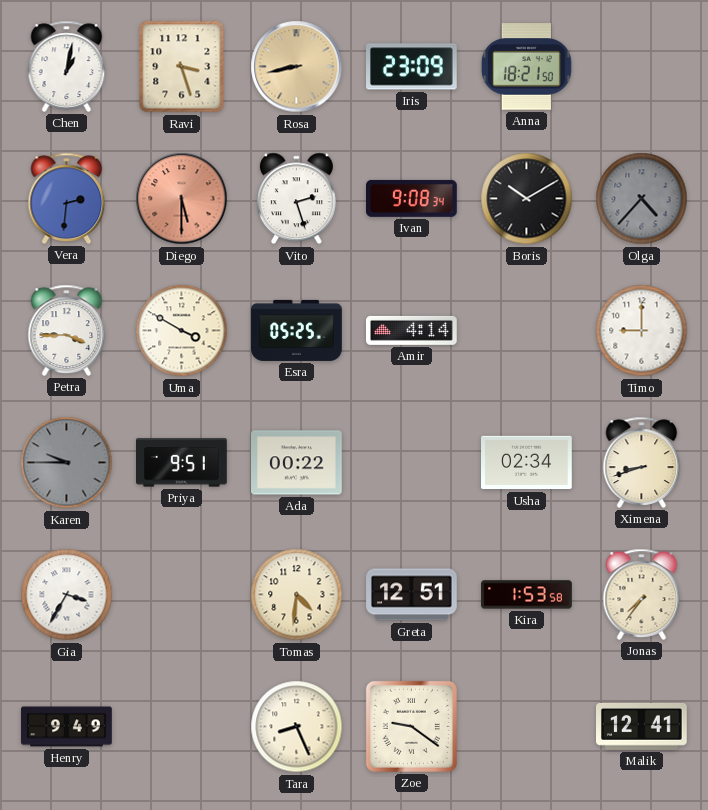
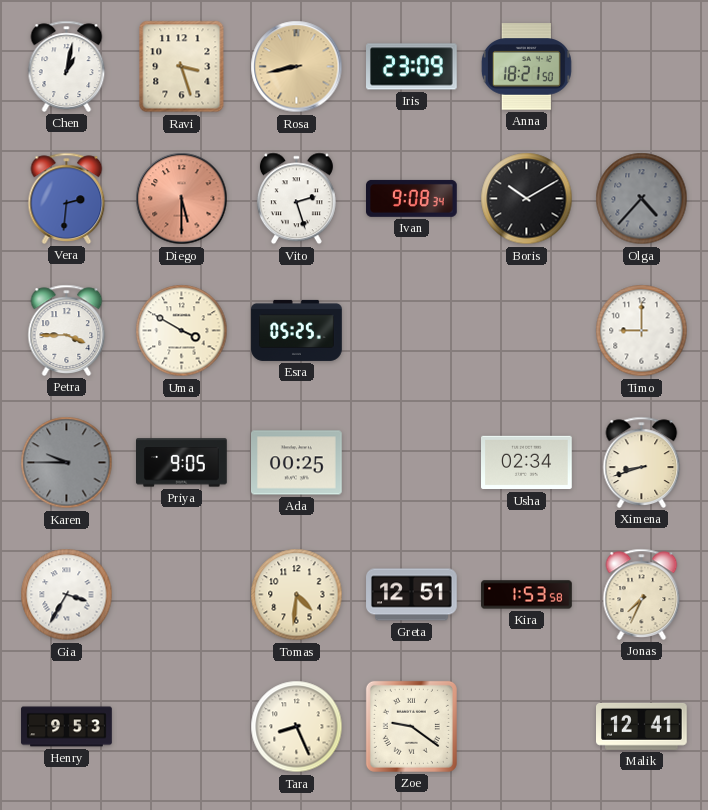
Amir: 4:14 -> none
Priya: 9:51 -> 9:05
Ada: 00:22 -> 00:25
Jonas: 7:36 -> 7:34
Henry: 9:49 -> 9:53
